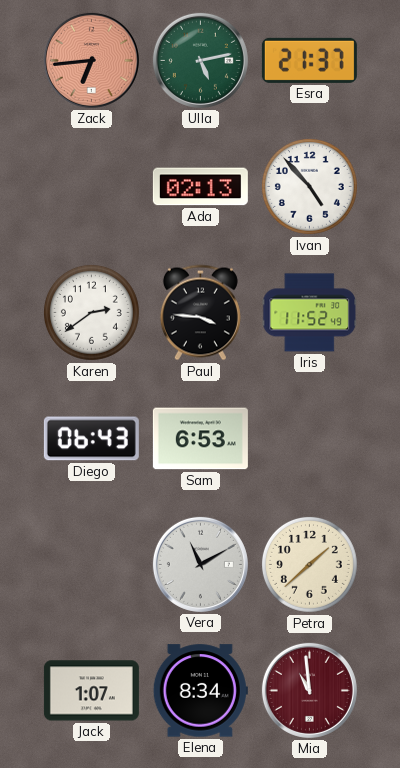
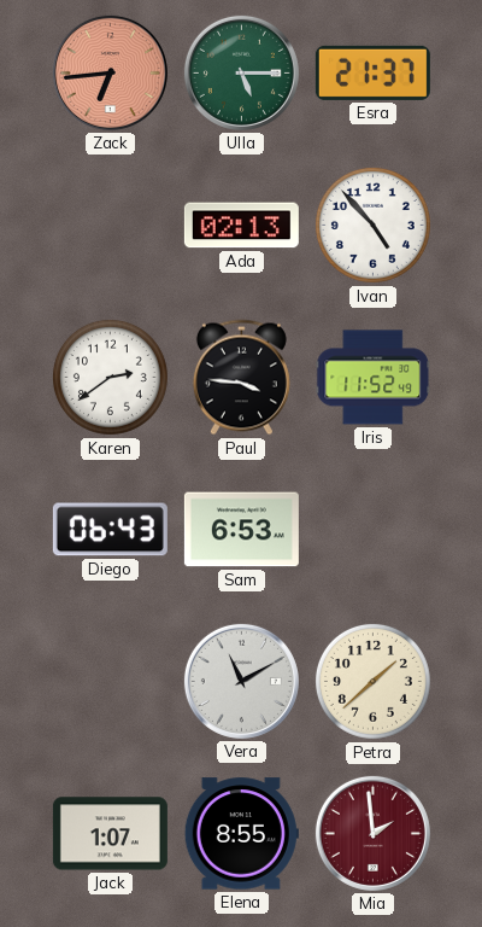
Ulla: 5:13 -> 5:15
Elena: 8:34 -> 8:55
Mia: 10:59 -> 1:59
